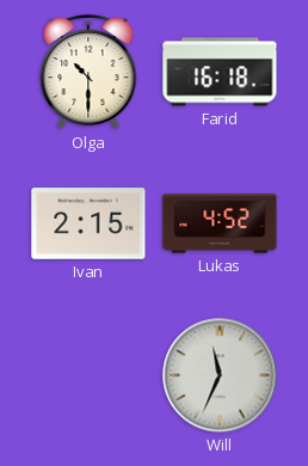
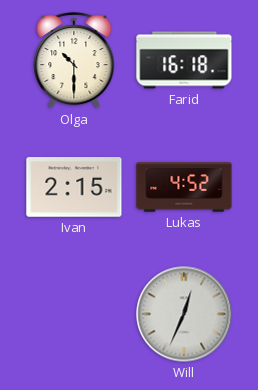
Will: 11:34 -> 12:34
